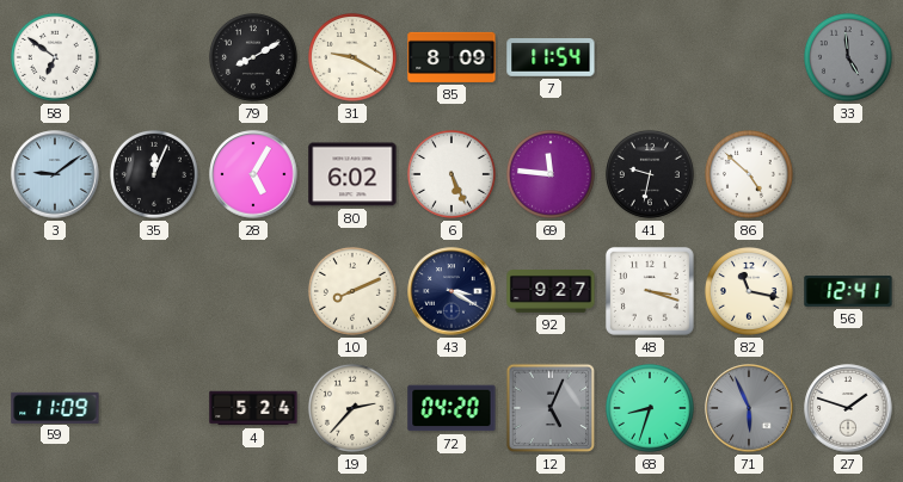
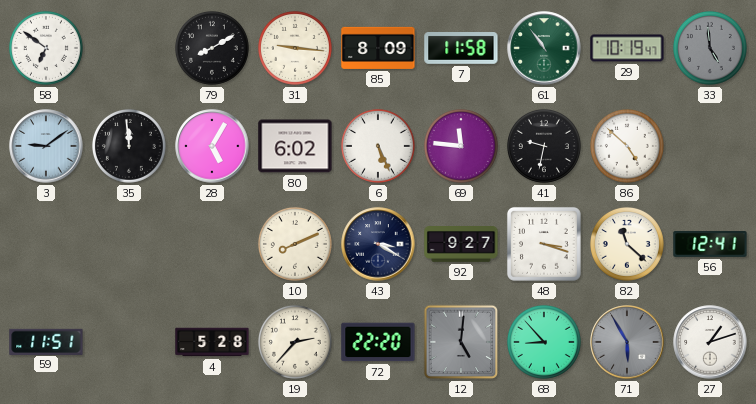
31: 9:20 -> 9:16
7: 11:54 -> 11:58
61: none -> 10:54
29: none -> 10:19
35: 12:04 -> 11:59
82: 11:17 -> 11:22
59: 11:09 -> 11:51
4: 5:24 -> 5:28
72: 04:20 -> 22:20
12: 5:04 -> 5:01
68: 8:33 -> 8:53
71: 5:56 -> 5:55
27: 1:48 -> 1:12
